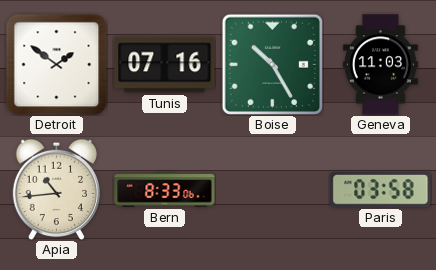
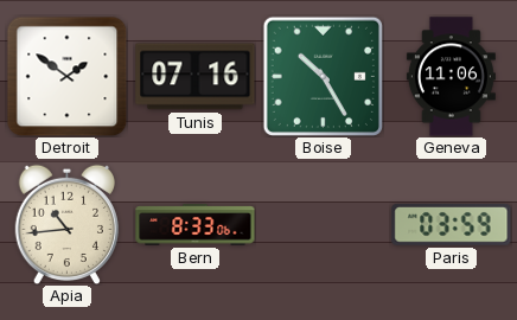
Geneva: 11:03 -> 11:06
Paris: 03:58 -> 03:59
